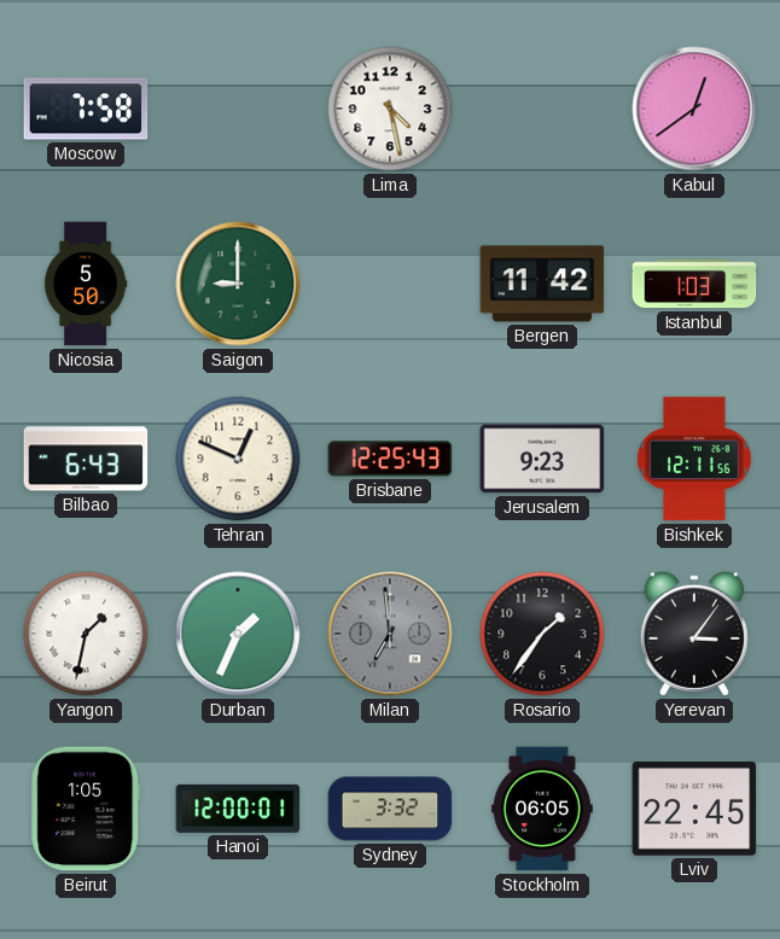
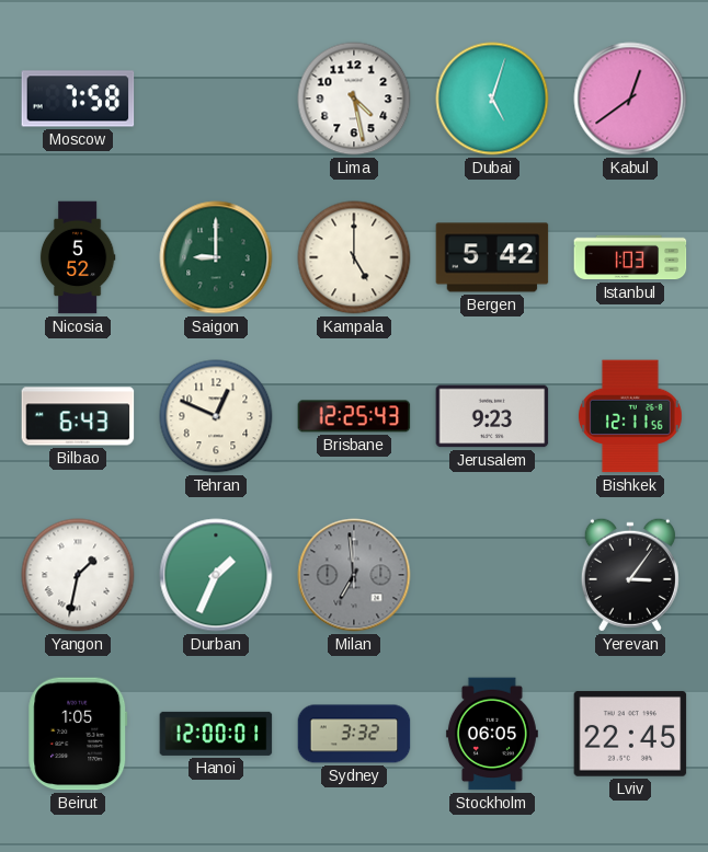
Dubai: none -> 5:03
Nicosia: 5:50 -> 5:52
Kampala: none -> 5:00
Bergen: 11:42 -> 5:42
Rosario: 1:36 -> none
